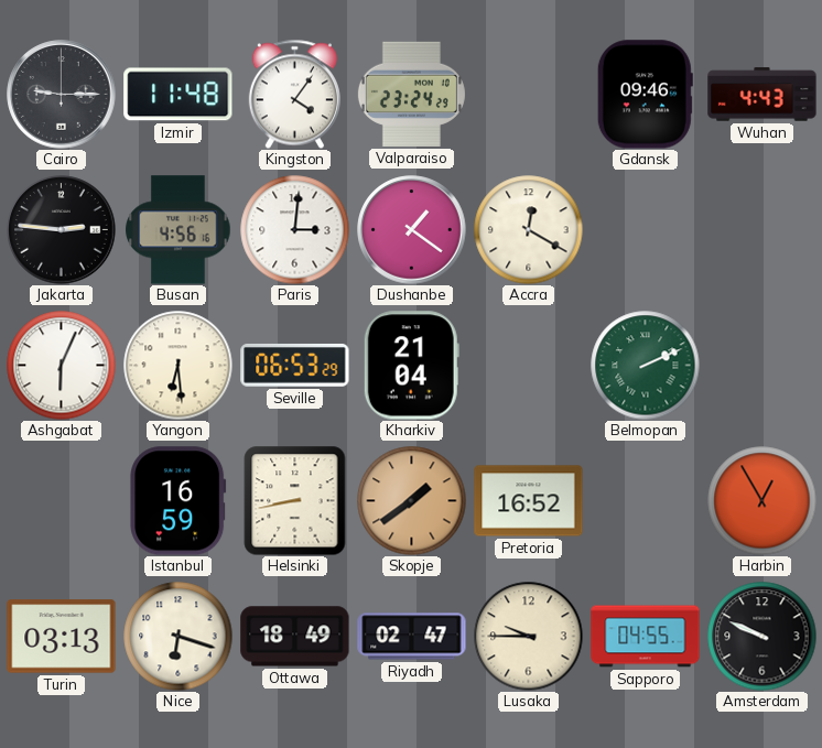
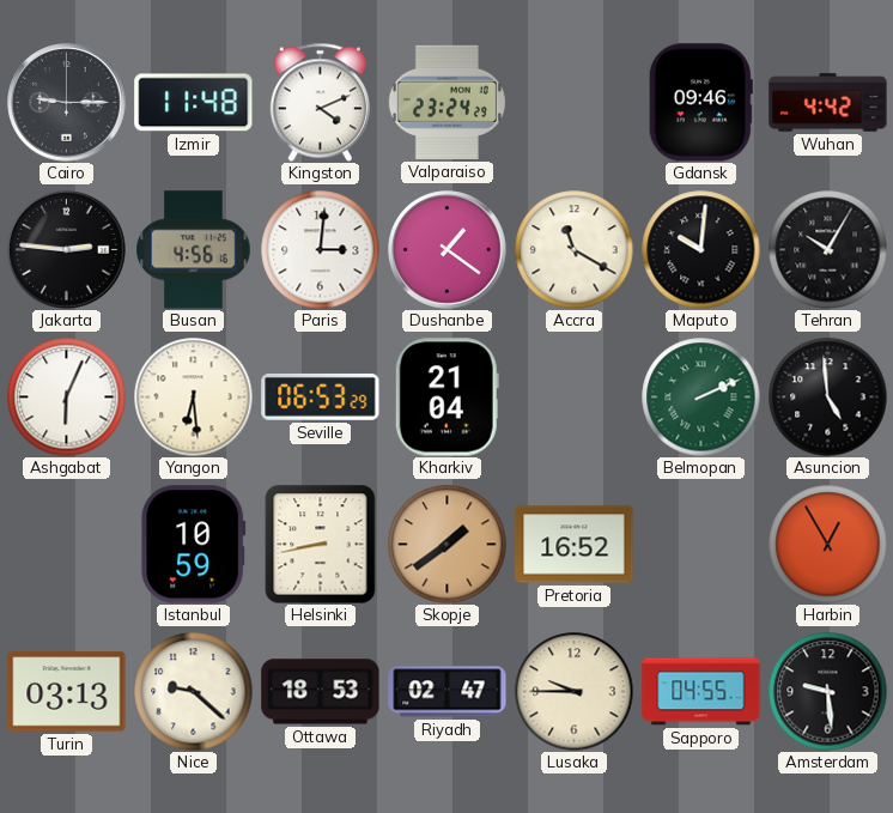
Kingston: 4:06 -> 4:11
Wuhan: 4:43 -> 4:42
Accra: 12:20 -> 11:20
Maputo: none -> 10:01
Tehran: none -> 10:05
Asuncion: none -> 4:59
Istanbul: 16:59 -> 10:59
Nice: 6:18 -> 9:22
Ottawa: 18:49 -> 18:53
Amsterdam: 9:49 -> 9:29
